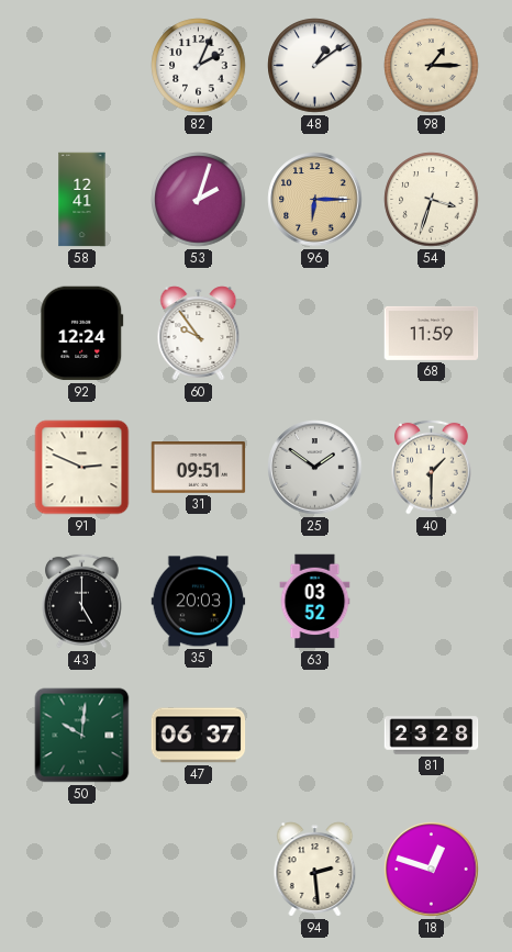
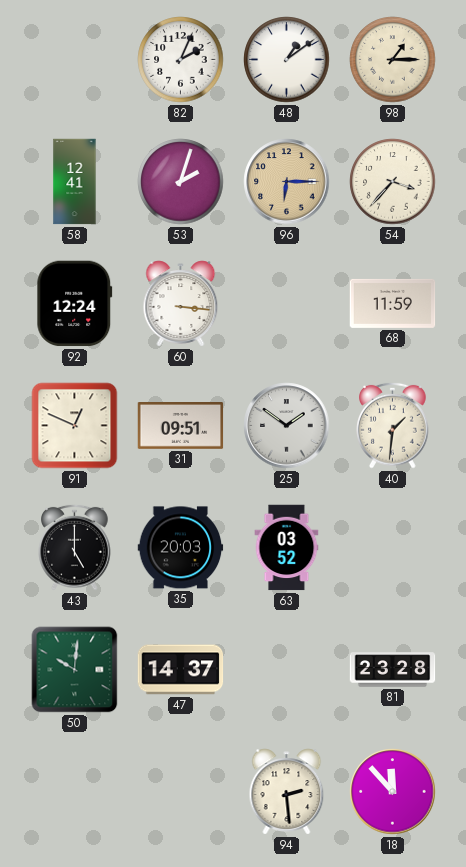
54: 3:33 -> 3:37
60: 9:54 -> 3:16
91: 2:49 -> 12:49
40: 1:30 -> 1:31
47: 06:37 -> 14:37
18: 12:48 -> 11:53
